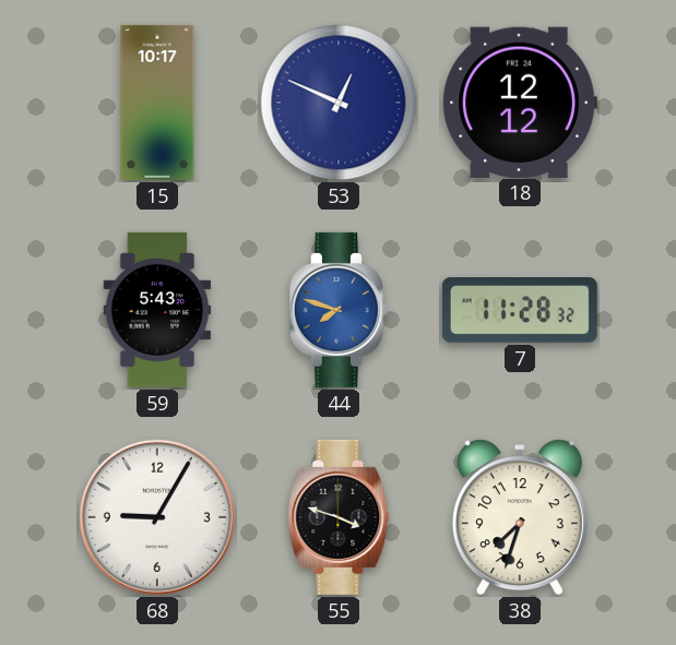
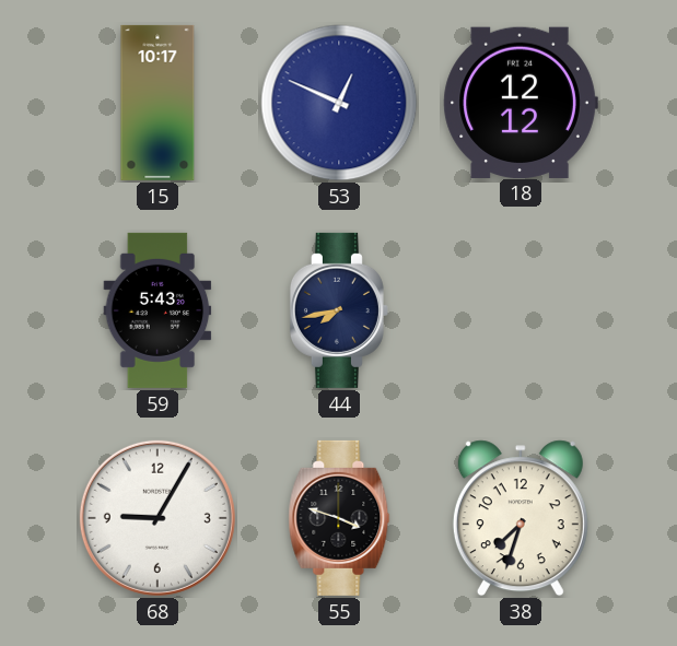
44: 7:48 -> 7:43
44 dial: blue -> navy
7: 11:28 -> none
